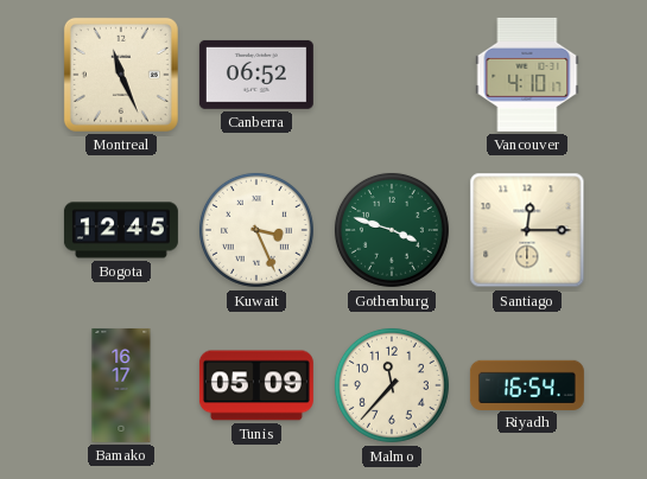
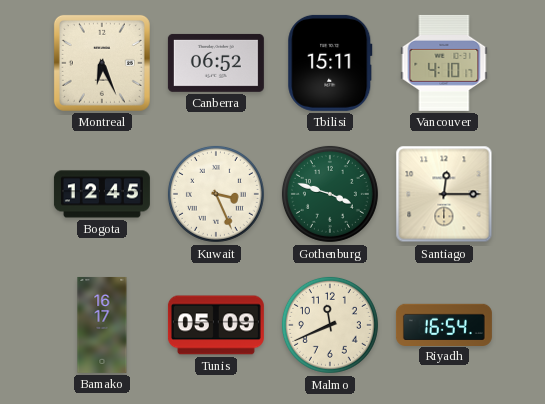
Montreal: 11:26 -> 6:26
Tbilisi: none -> 15:11
Malmo: 11:37 -> 11:41
